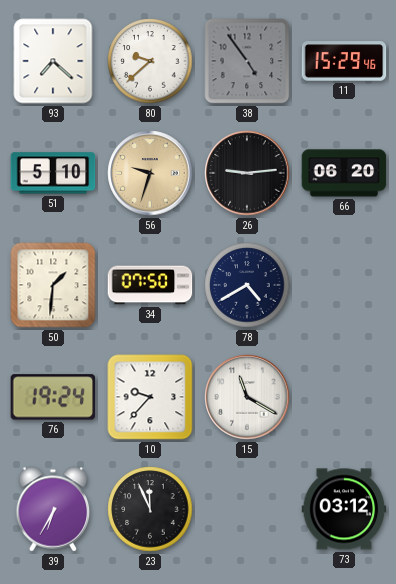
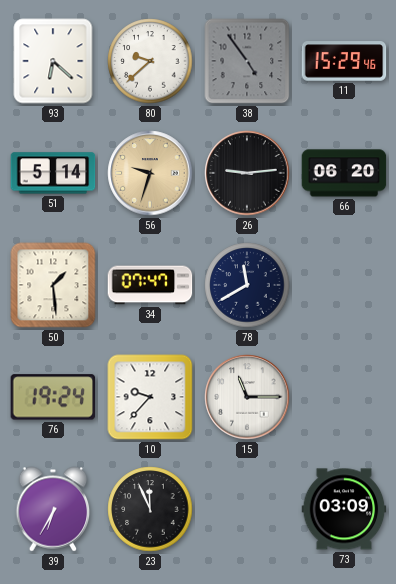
93: 7:22 -> 6:22
51: 5:10 -> 5:14
50: 1:31 -> 1:29
34: 07:50 -> 07:47
78: 4:40 -> 11:40
15: 11:20 -> 11:15
73: 03:12 -> 03:09
